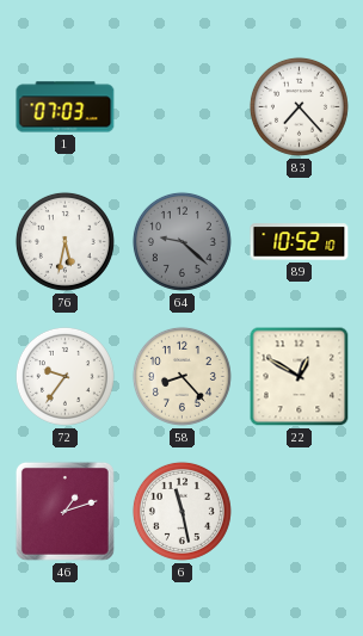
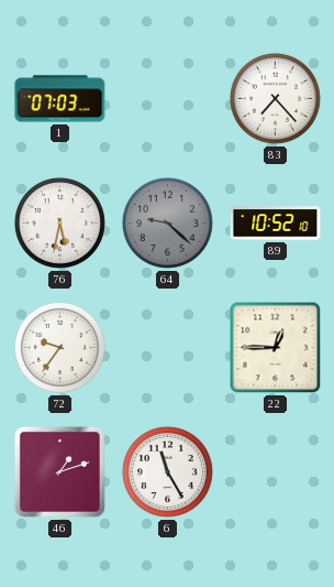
58: 8:23 -> none
22: 12:50 -> 12:45
6: 11:28 -> 11:25
